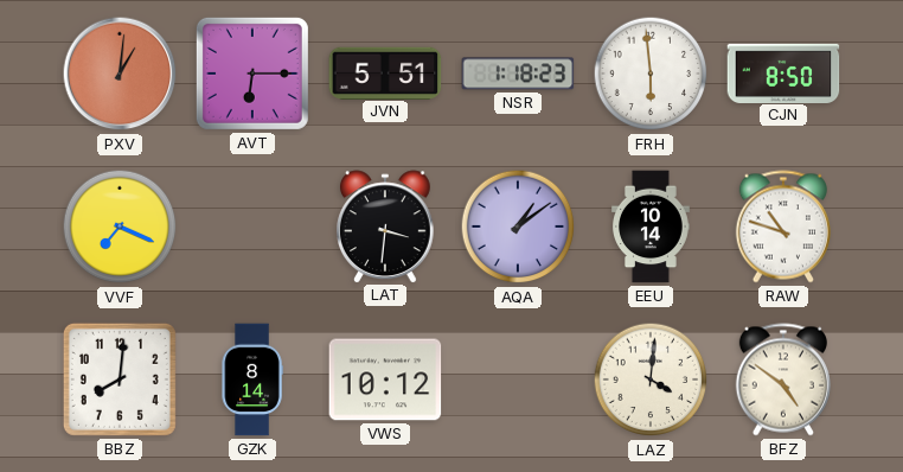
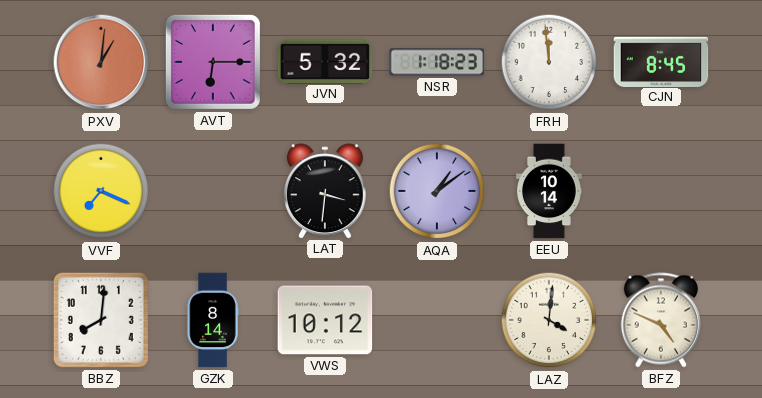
JVN: 5:51 -> 5:32
FRH: 5:59 -> 11:59
CJN: 8:50 -> 8:45
RAW: 10:48 -> none
BFZ: 4:51 -> 4:49
